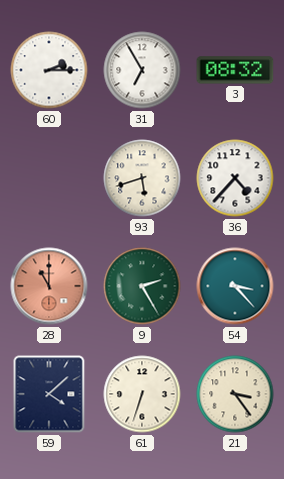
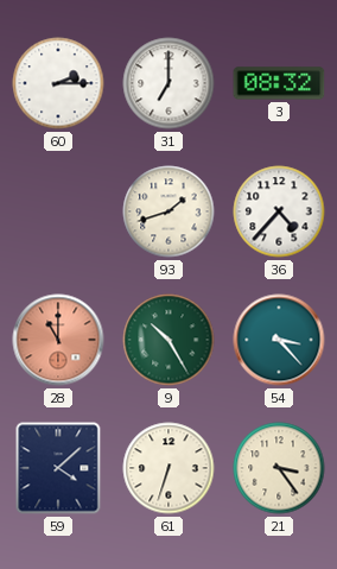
31: 6:55 -> 7:00
93: 5:42 -> 1:42
9: 2:25 -> 10:25
